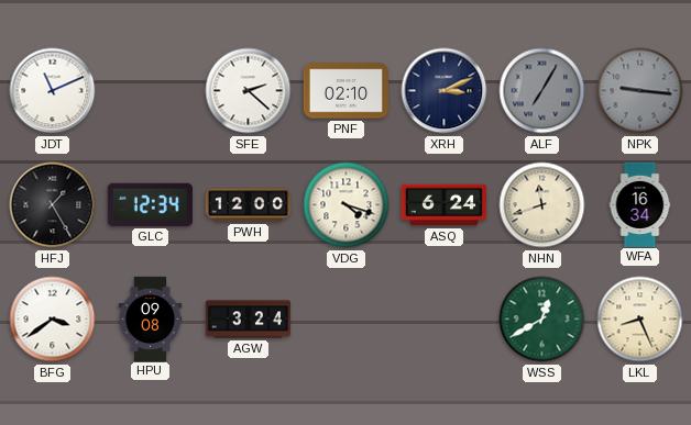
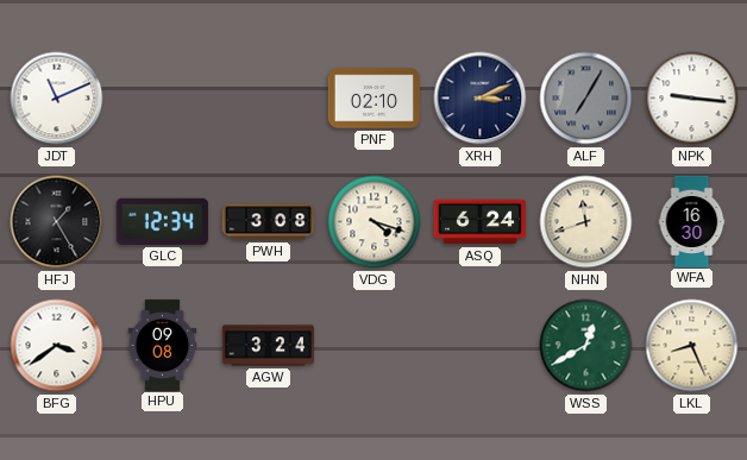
SFE: 2:22 -> none
NPK dial: grey -> white
PWH: 12:00 -> 3:08
WFA: 16:34 -> 16:30
